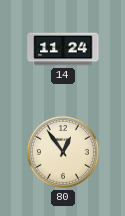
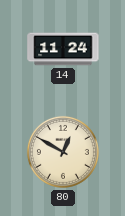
80: 12:54 -> 12:50
